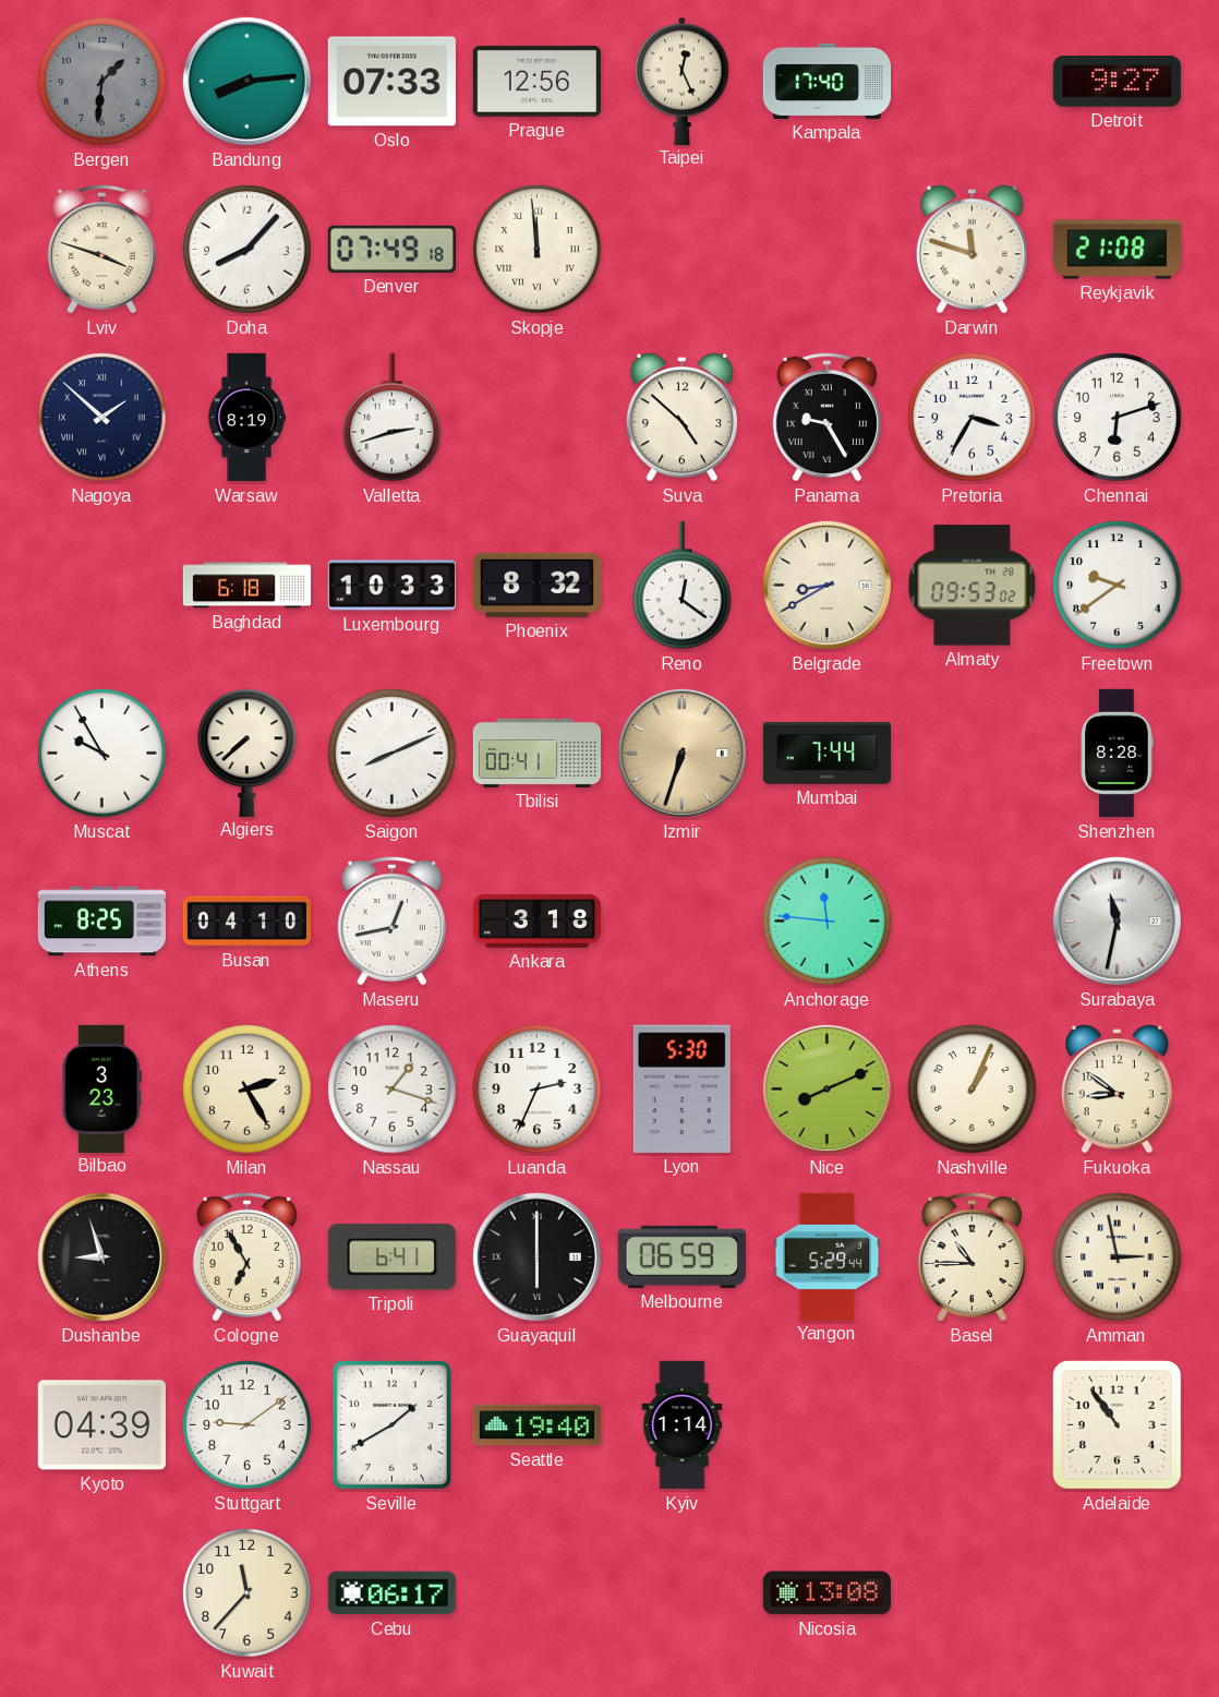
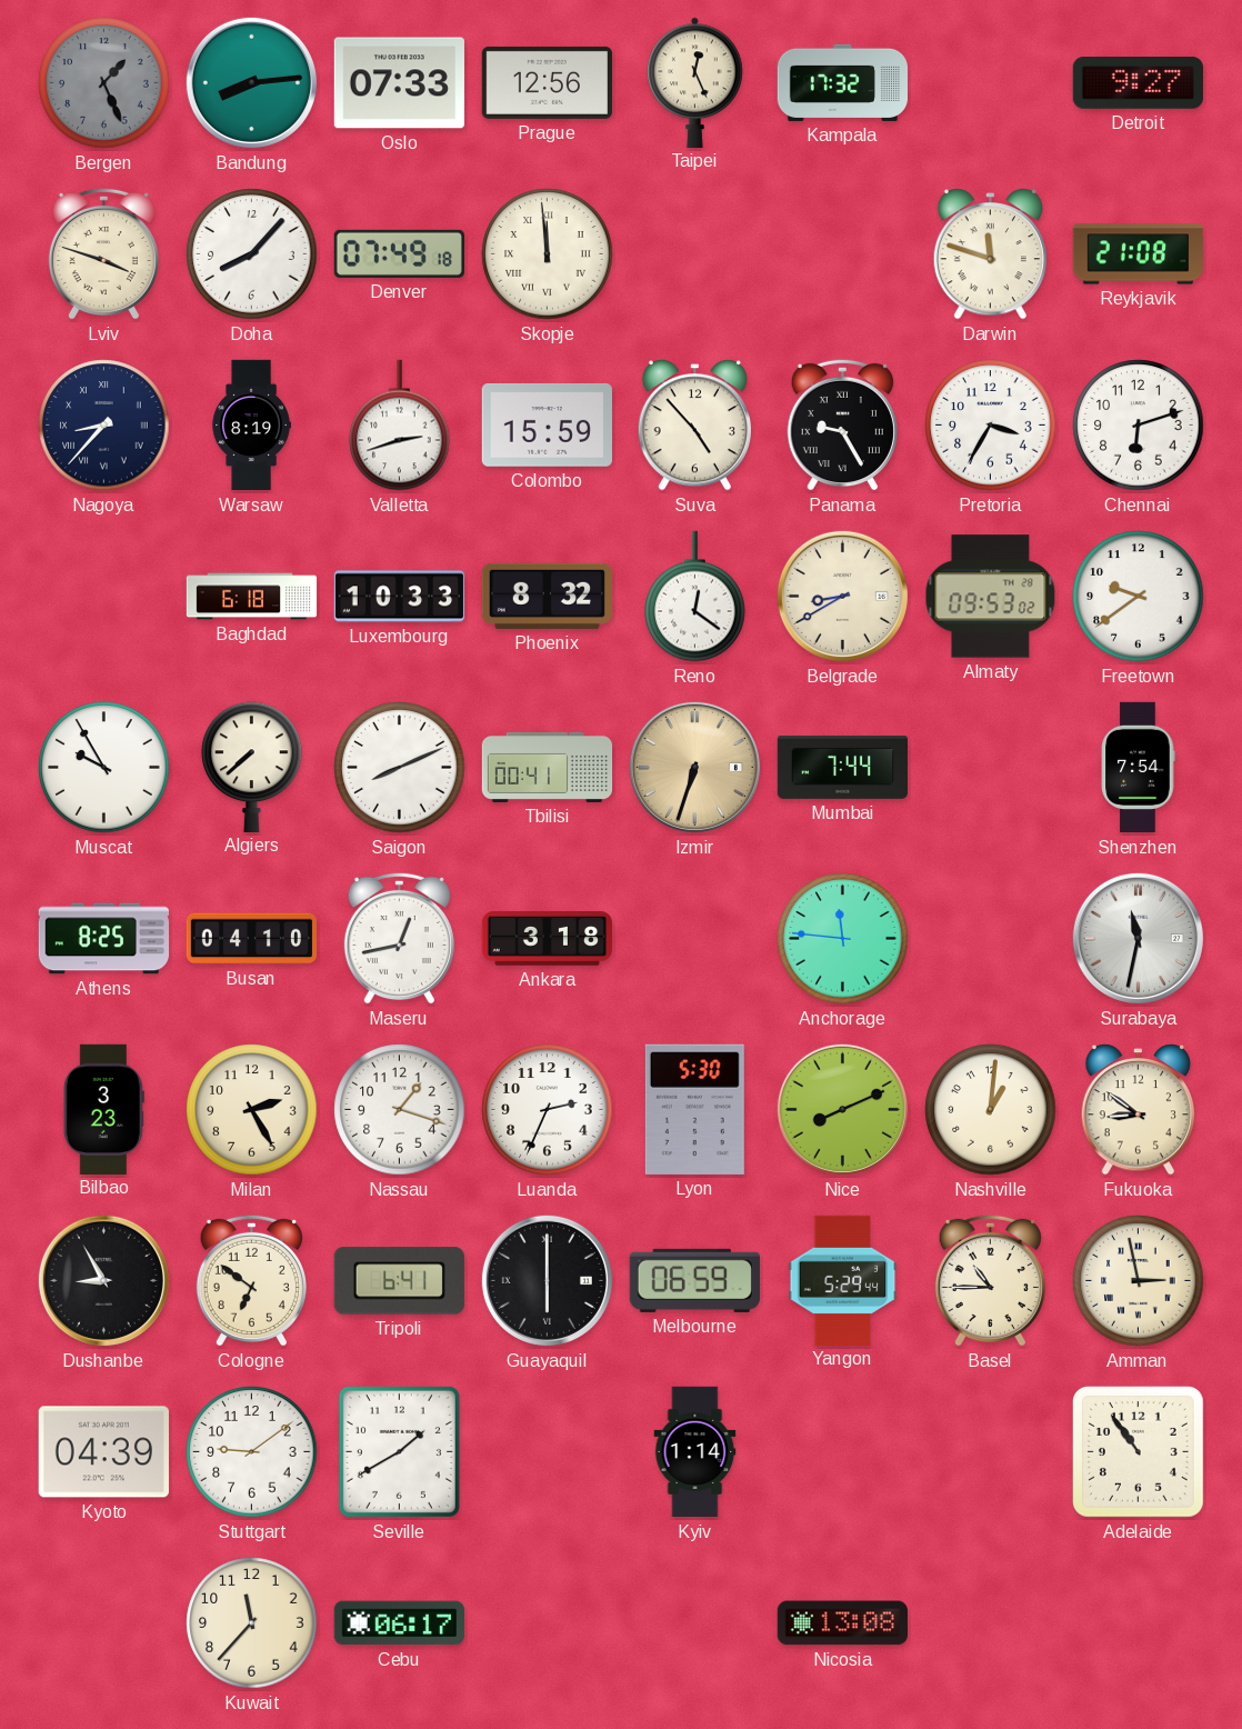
Bergen: 1:31 -> 1:26
Kampala: 17:40 -> 17:32
Nagoya: 1:52 -> 8:37
Colombo: none -> 15:59
Suva: 4:52 -> 4:53
Shenzhen: 8:28 -> 7:54
Nashville: 1:04 -> 1:01
Dushanbe: 8:57 -> 8:55
Cologne: 6:55 -> 6:51
Seattle: 19:40 -> none
